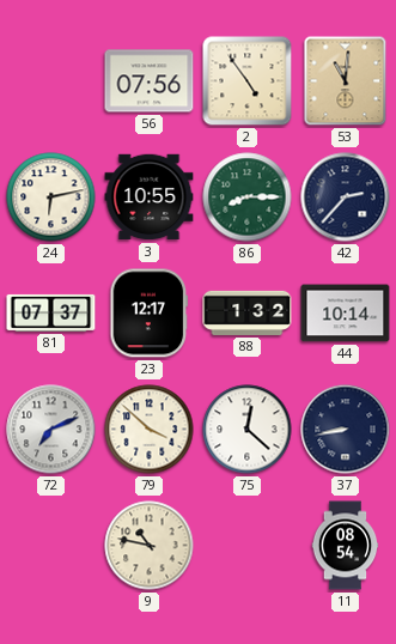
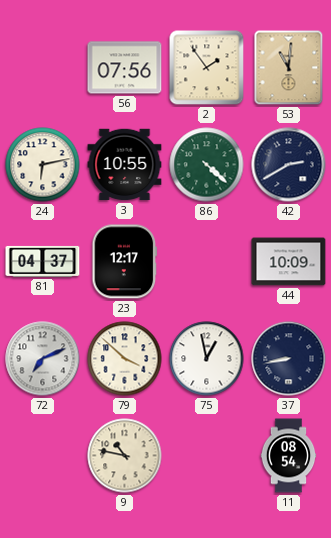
2: 4:54 -> 1:54
86: 8:15 -> 4:22
42: 2:37 -> 2:40
81: 07:37 -> 04:37
88: 1:32 -> none
44: 10:14 -> 10:09
75: 12:22 -> 12:58
